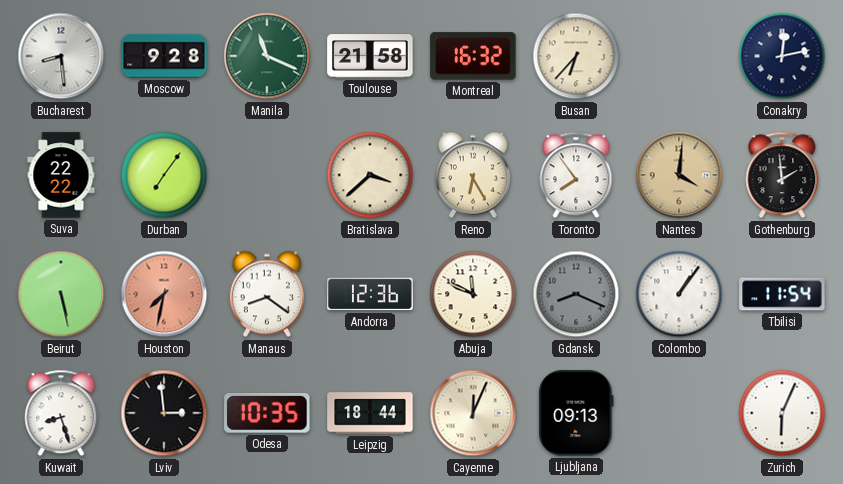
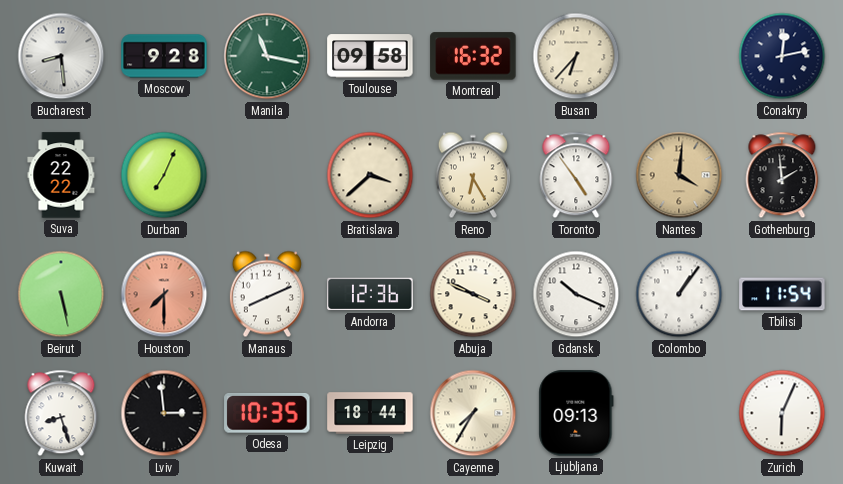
Manila: 11:19 -> 11:17
Toulouse: 21:58 -> 09:58
Durban: 7:06 -> 7:04
Toronto: 7:54 -> 4:54
Houston: 7:32 -> 7:30
Manaus: 8:21 -> 8:11
Abuja: 11:49 -> 3:49
Gdansk: 8:19 -> 10:19
Gdansk dial: grey -> white
Cayenne: 12:04 -> 7:35
